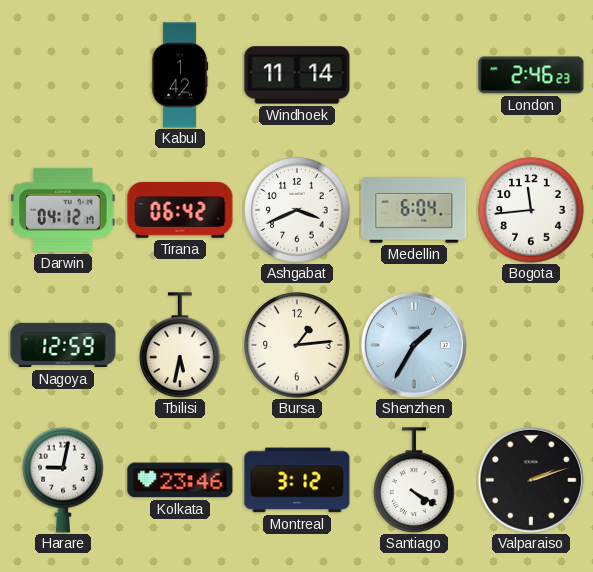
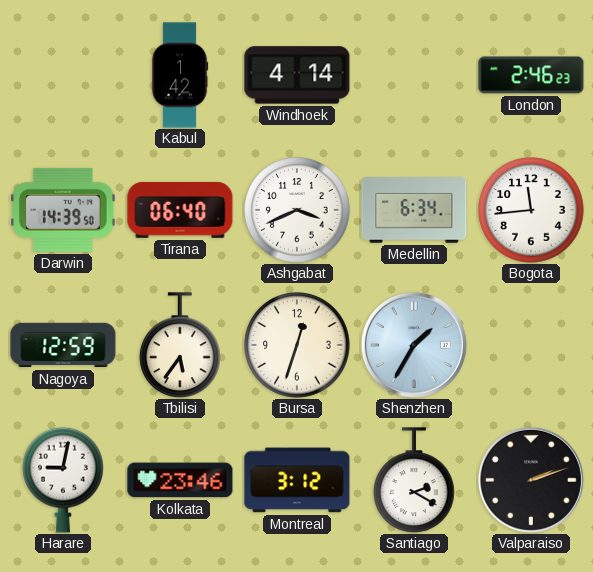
Windhoek: 11:14 -> 4:14
Darwin: 04:12 -> 14:39
Tirana: 06:42 -> 06:40
Medellin: 6:04 -> 6:34
Tbilisi: 5:32 -> 5:36
Bursa: 1:14 -> 12:33
Santiago: 4:20 -> 2:20
